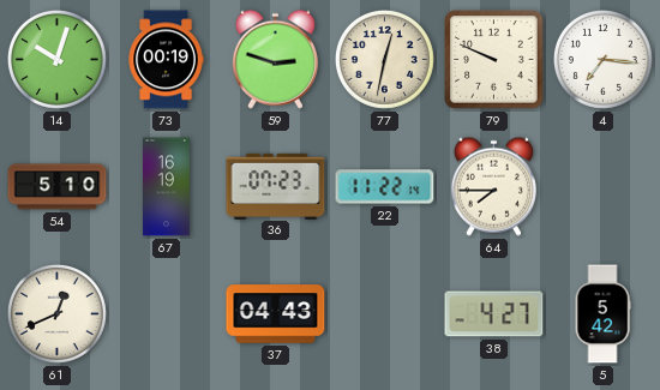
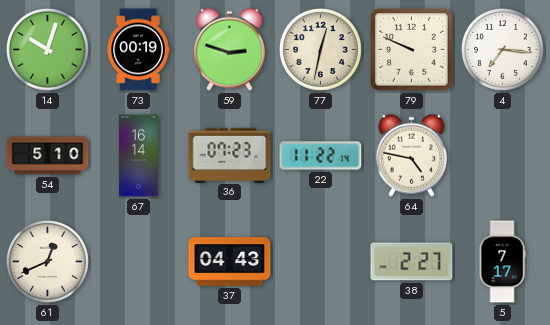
67: 16:19 -> 16:14
64: 7:45 -> 4:47
38: 4:27 -> 2:27
5: 5:42 -> 7:17
